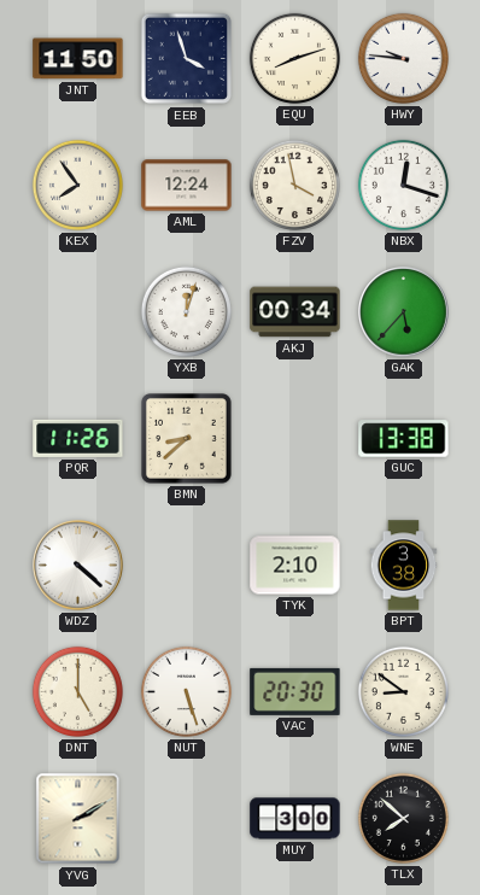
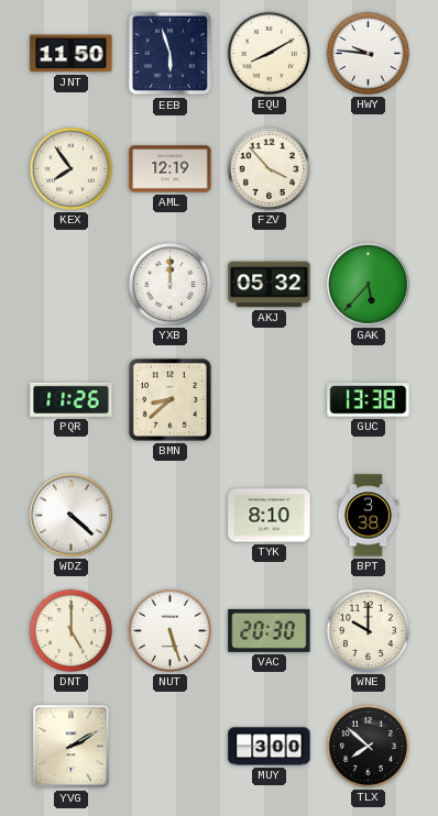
EEB: 3:57 -> 5:57
EQU: 8:12 -> 8:10
AML: 12:24 -> 12:19
FZV: 3:58 -> 3:53
NBX: 12:18 -> none
YXB: 12:03 -> 12:00
AKJ: 00:34 -> 05:32
TYK: 2:10 -> 8:10
WNE: 8:51 -> 10:00
